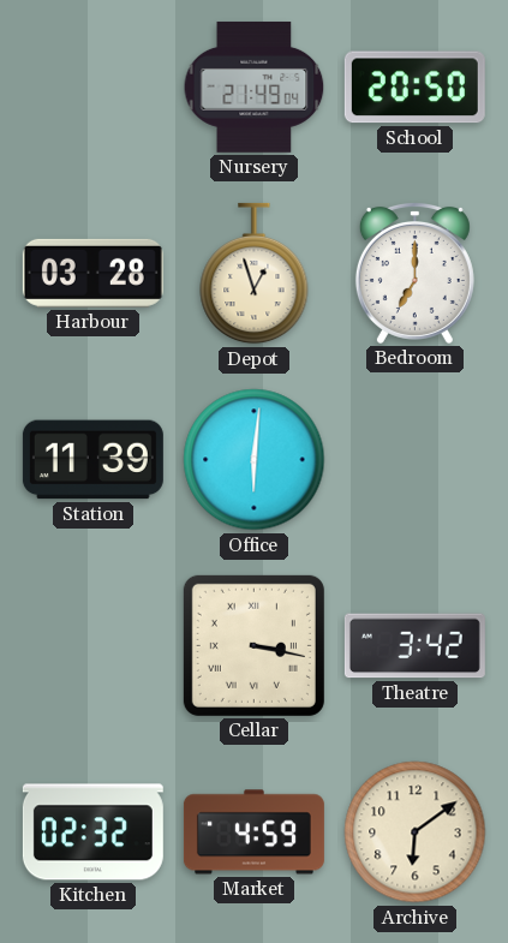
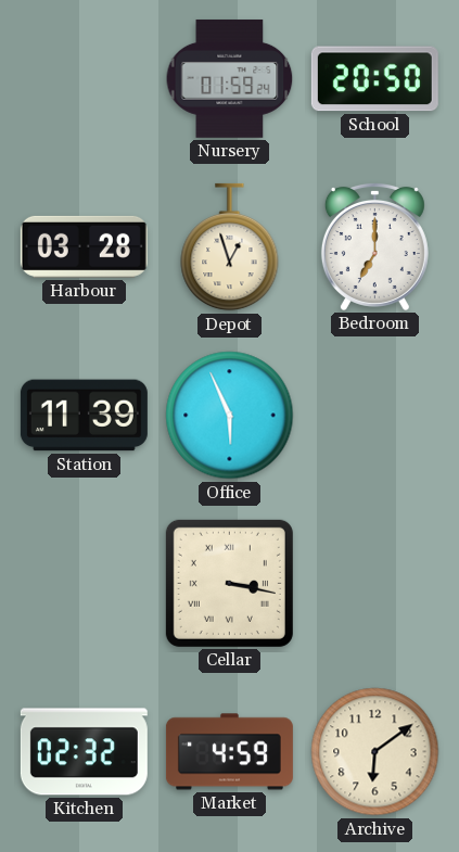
Nursery: 21:49 -> 01:59
Office: 6:01 -> 5:56
Theatre: 3:42 -> none
